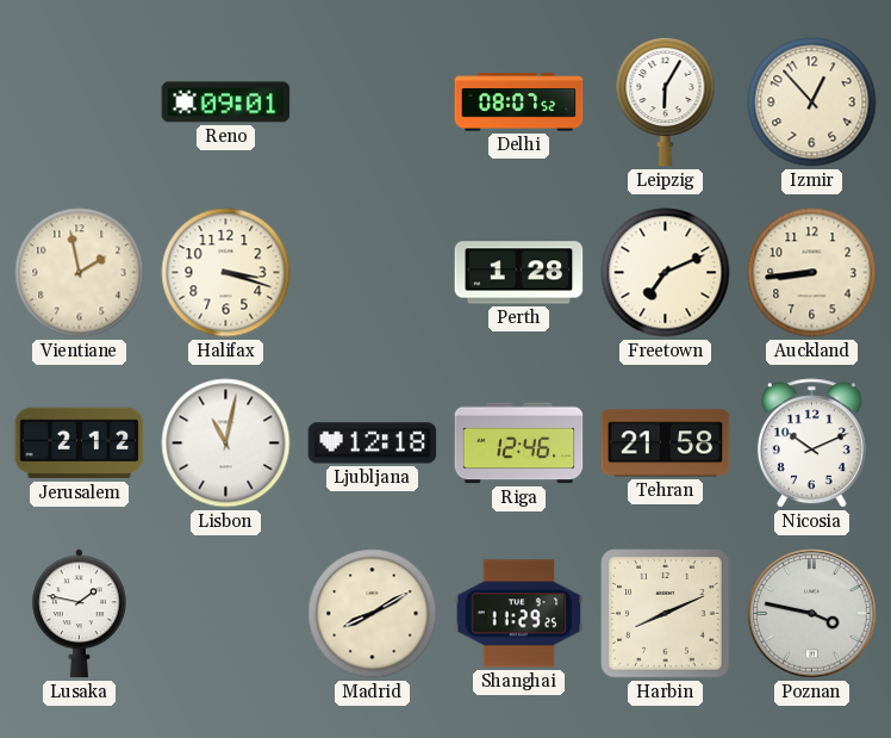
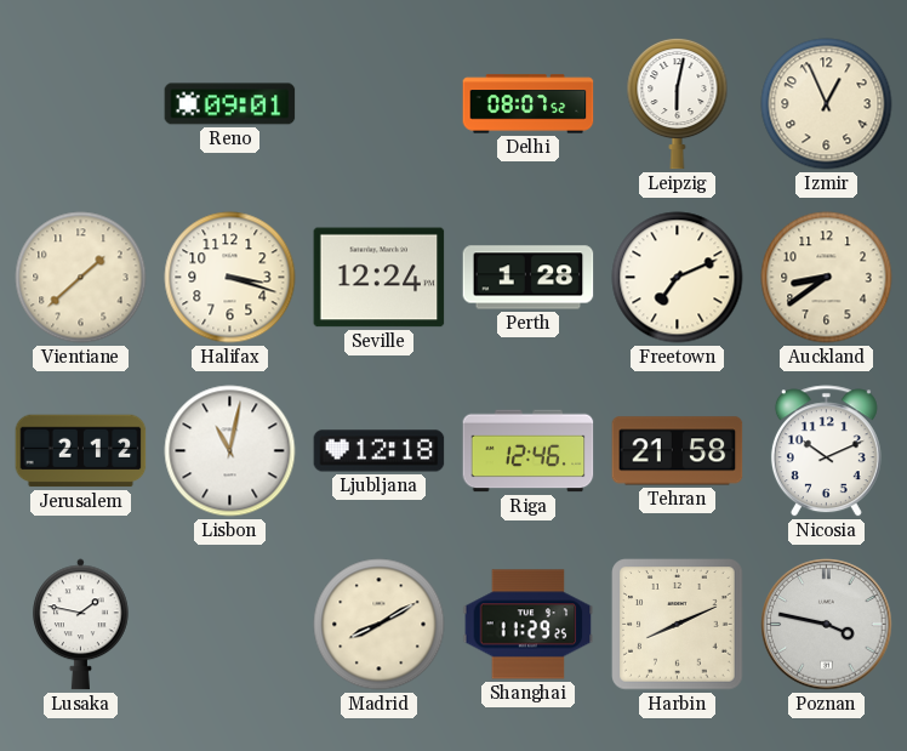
Leipzig: 6:05 -> 6:02
Izmir: 12:53 -> 12:56
Vientiane: 1:58 -> 1:38
Seville: none -> 12:24
Auckland: 8:44 -> 8:39
